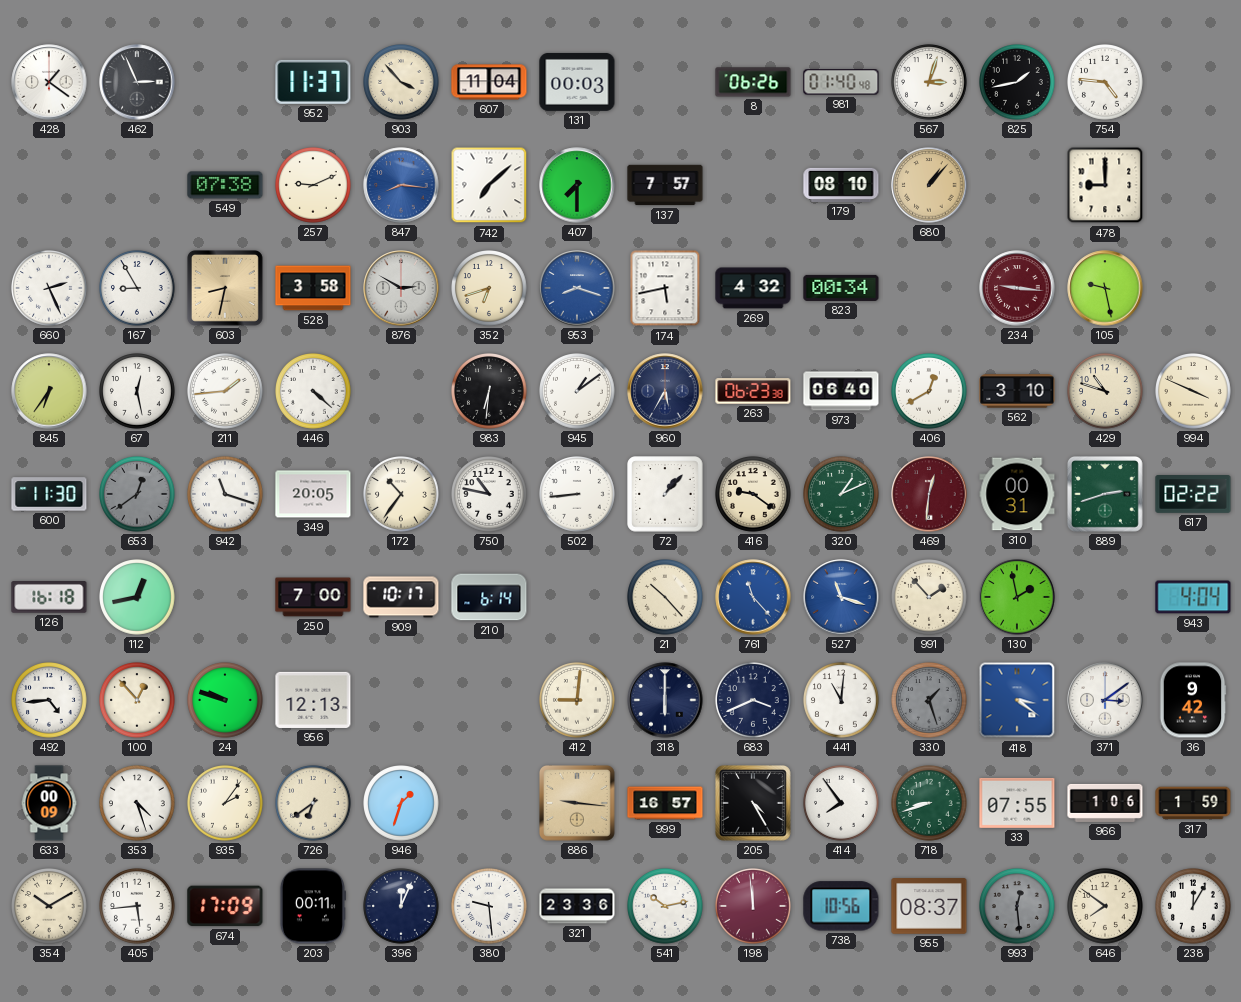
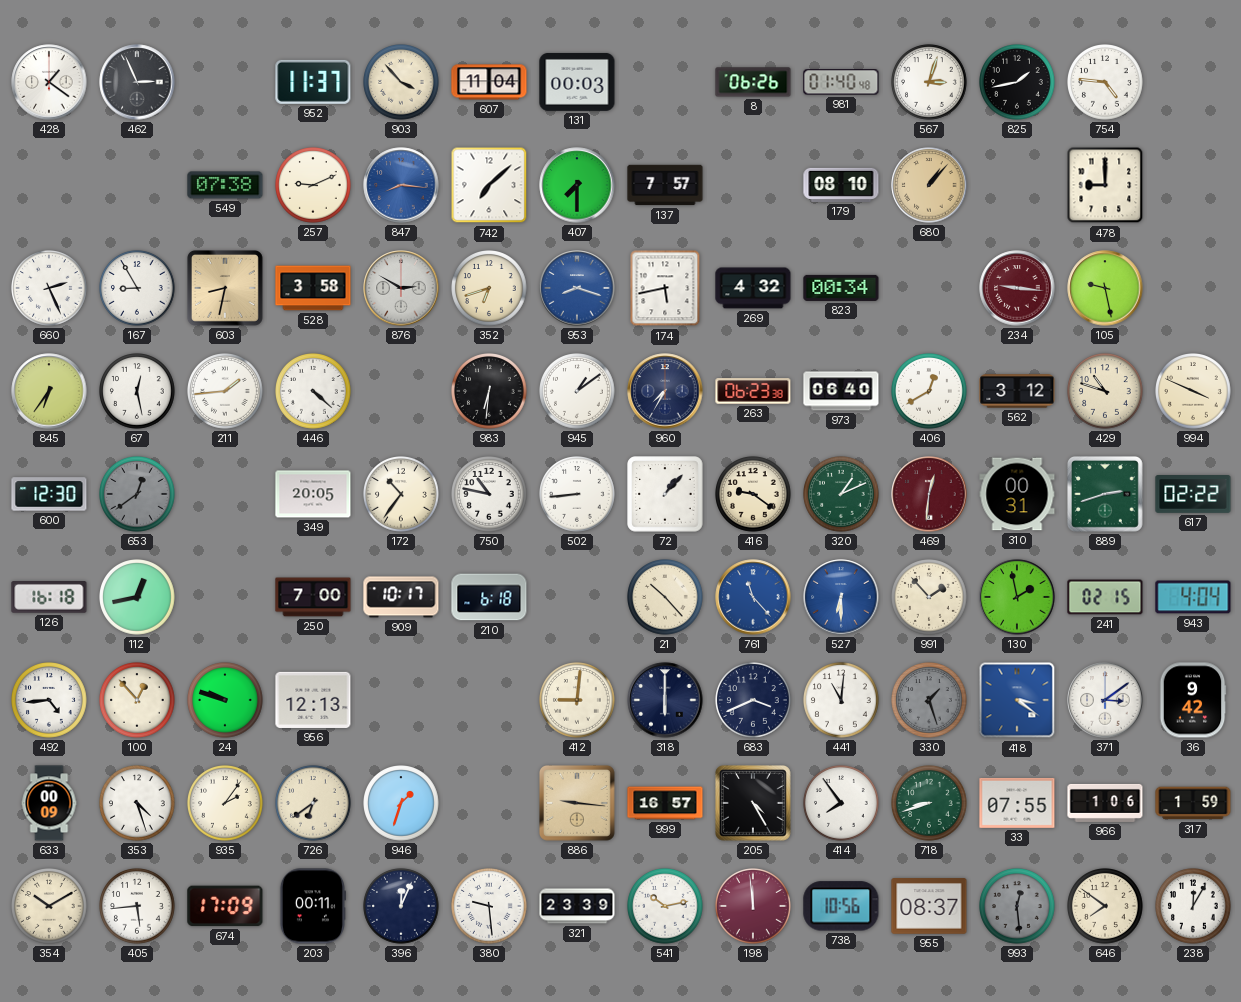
960: 5:35 -> 7:35
562: 3:10 -> 3:12
600: 11:30 -> 12:30
942: 11:18 -> none
210: 6:14 -> 6:18
527: 11:18 -> 6:30
241: none -> 02:15
321: 23:36 -> 23:39
